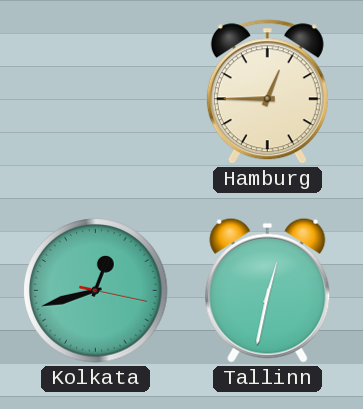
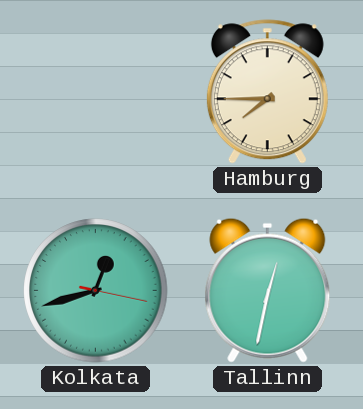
Hamburg: 12:45 -> 7:45
